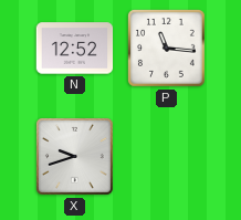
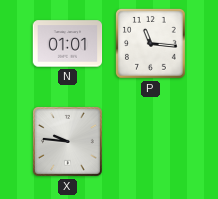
N: 12:52 -> 01:01
X: 9:42 -> 9:46
